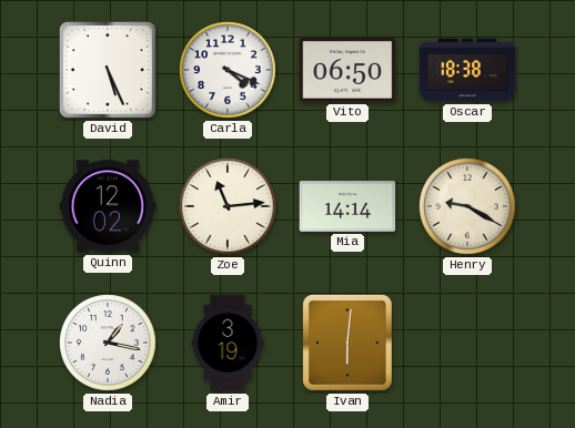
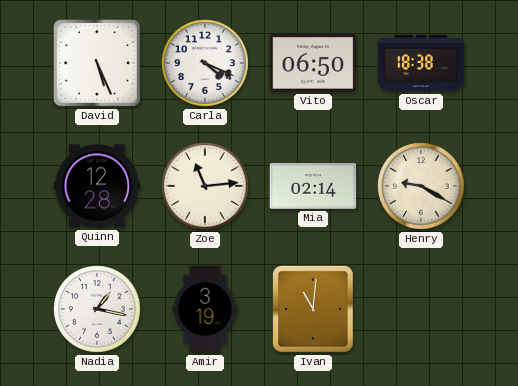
Quinn: 12:02 -> 12:28
Mia: 14:14 -> 02:14
Ivan: 6:01 -> 11:01
